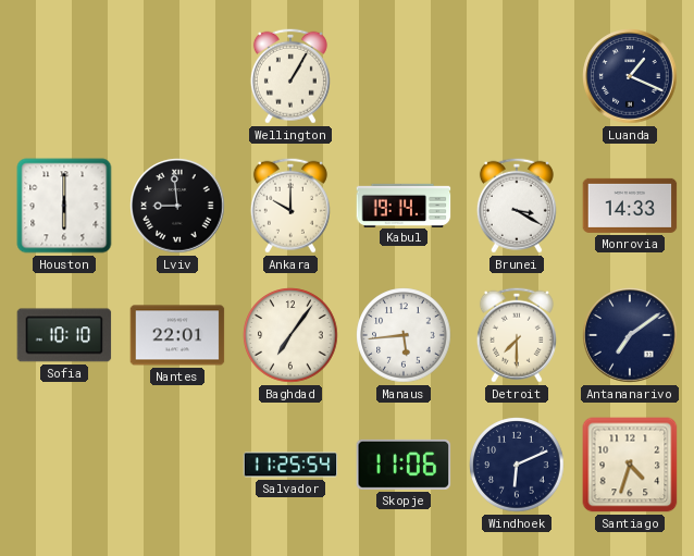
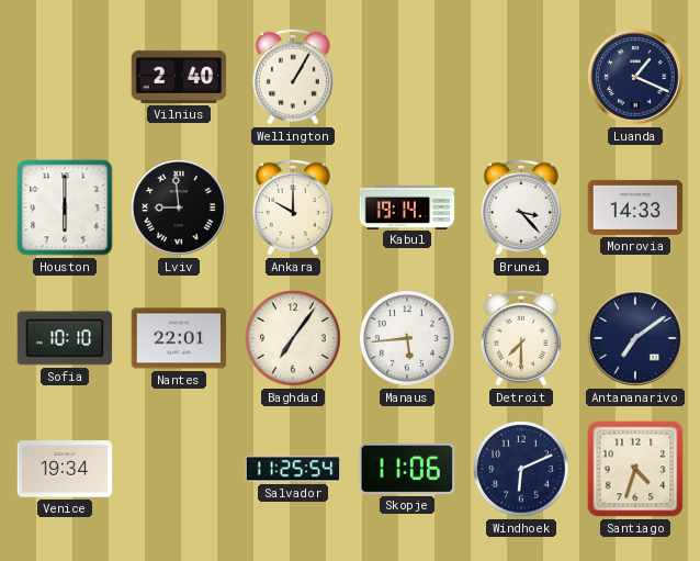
Vilnius: none -> 2:40
Brunei: 3:20 -> 3:23
Venice: none -> 19:34
